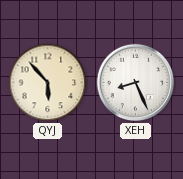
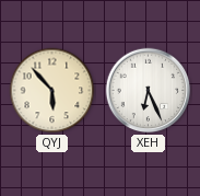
XEH: 8:26 -> 6:26
